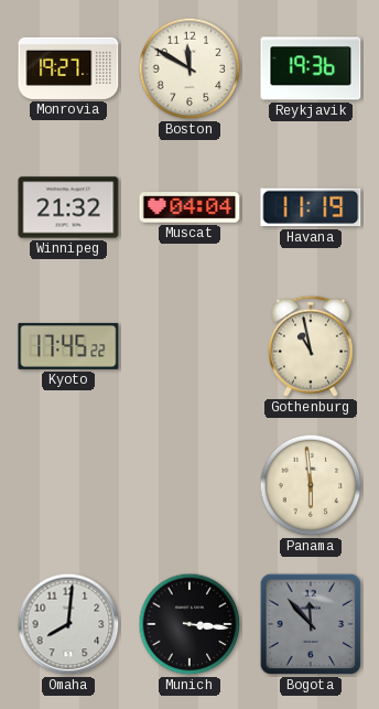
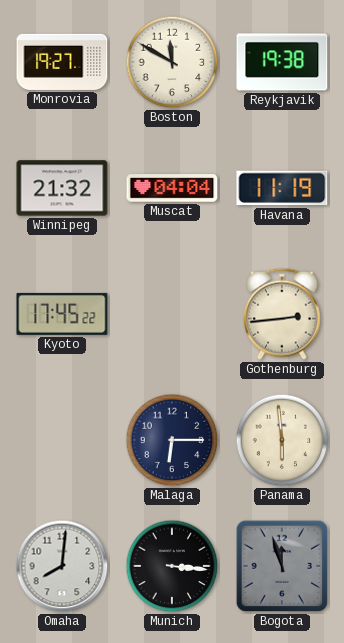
Reykjavik: 19:36 -> 19:38
Gothenburg: 10:58 -> 2:44
Malaga: none -> 6:15
Bogota: 11:53 -> 11:57
